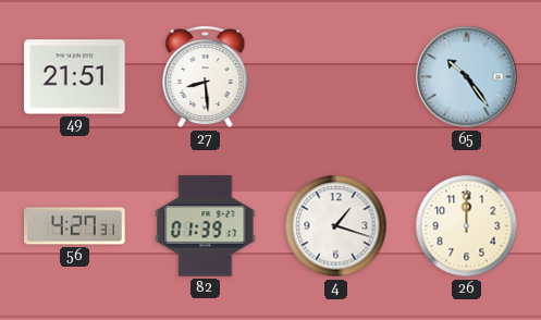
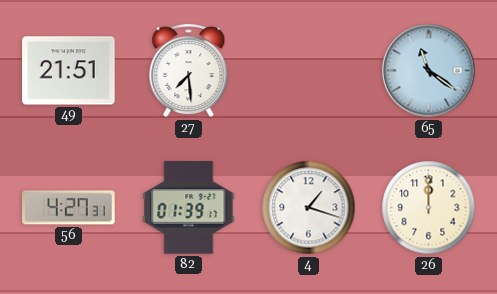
27: 8:29 -> 7:29
65: 10:24 -> 11:21
